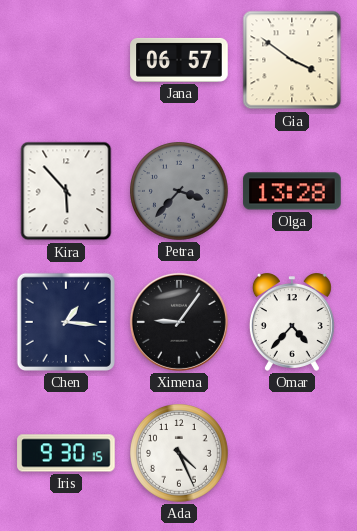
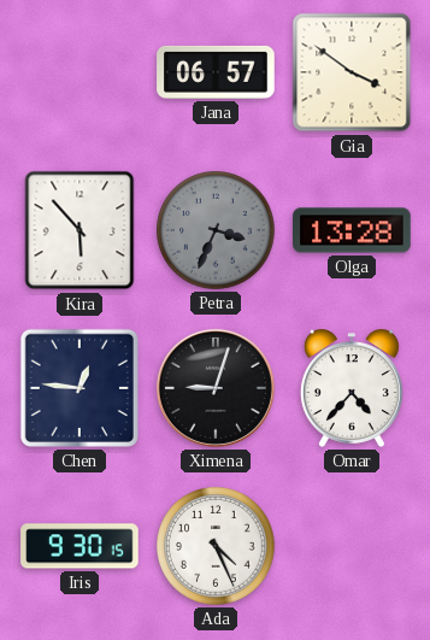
Petra: 3:37 -> 3:34
Chen: 1:16 -> 12:46
Ximena: 9:06 -> 9:03
